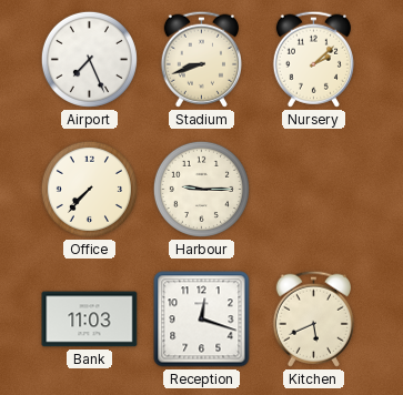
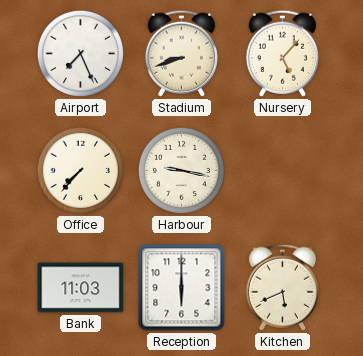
Nursery: 2:08 -> 5:07
Harbour: 9:15 -> 9:17
Reception: 12:18 -> 6:00
